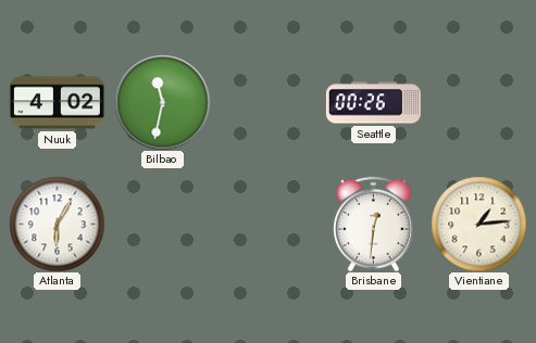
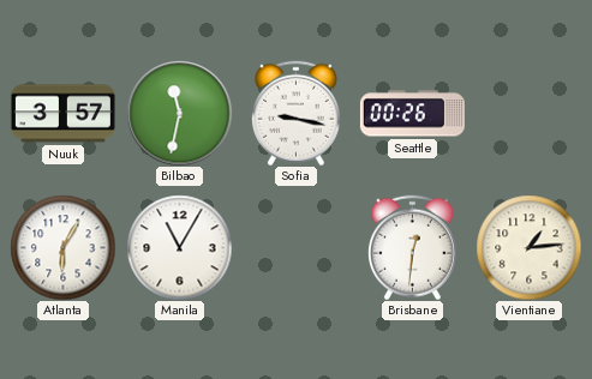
Nuuk: 4:02 -> 3:57
Sofia: none -> 9:17
Manila: none -> 11:05
